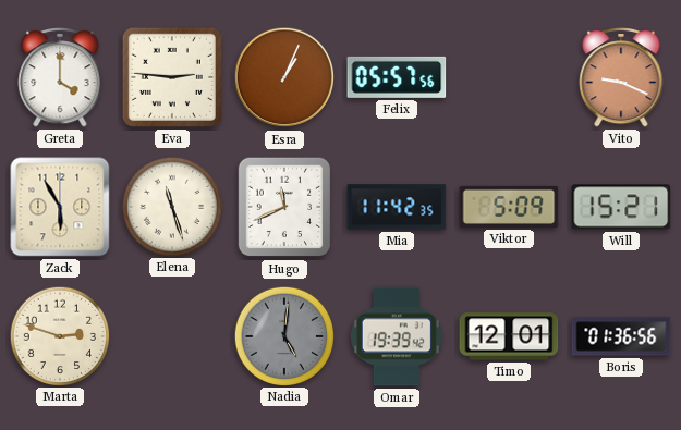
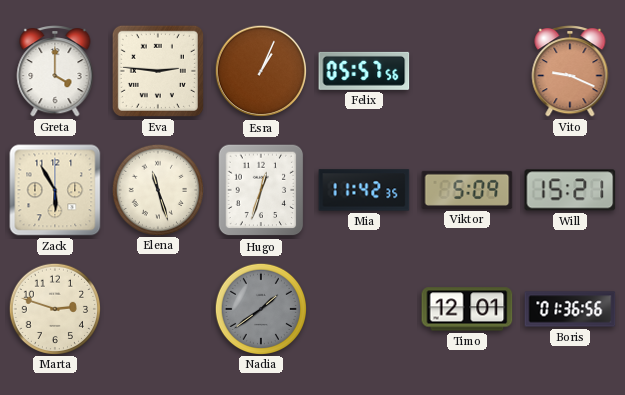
Hugo: 11:41 -> 12:33
Nadia: 5:01 -> 1:39
Omar: 19:39 -> none
